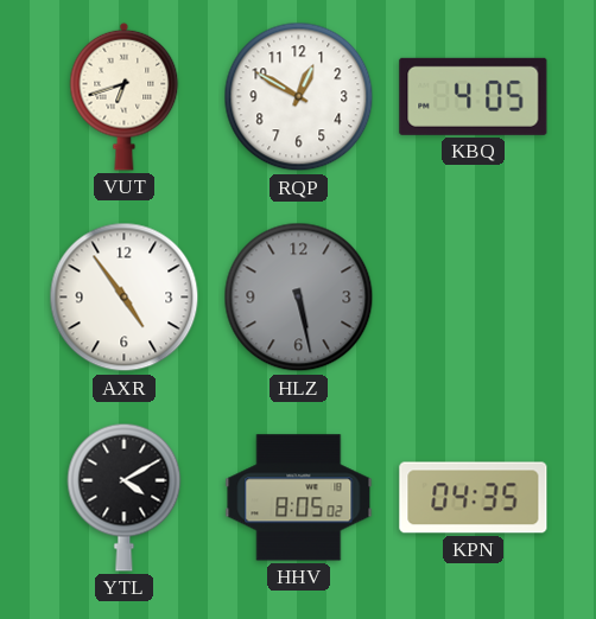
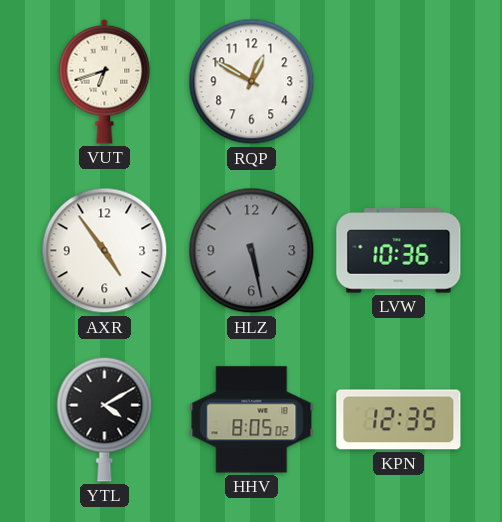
KBQ: 4:05 -> none
LVW: none -> 10:36
KPN: 04:35 -> 12:35
